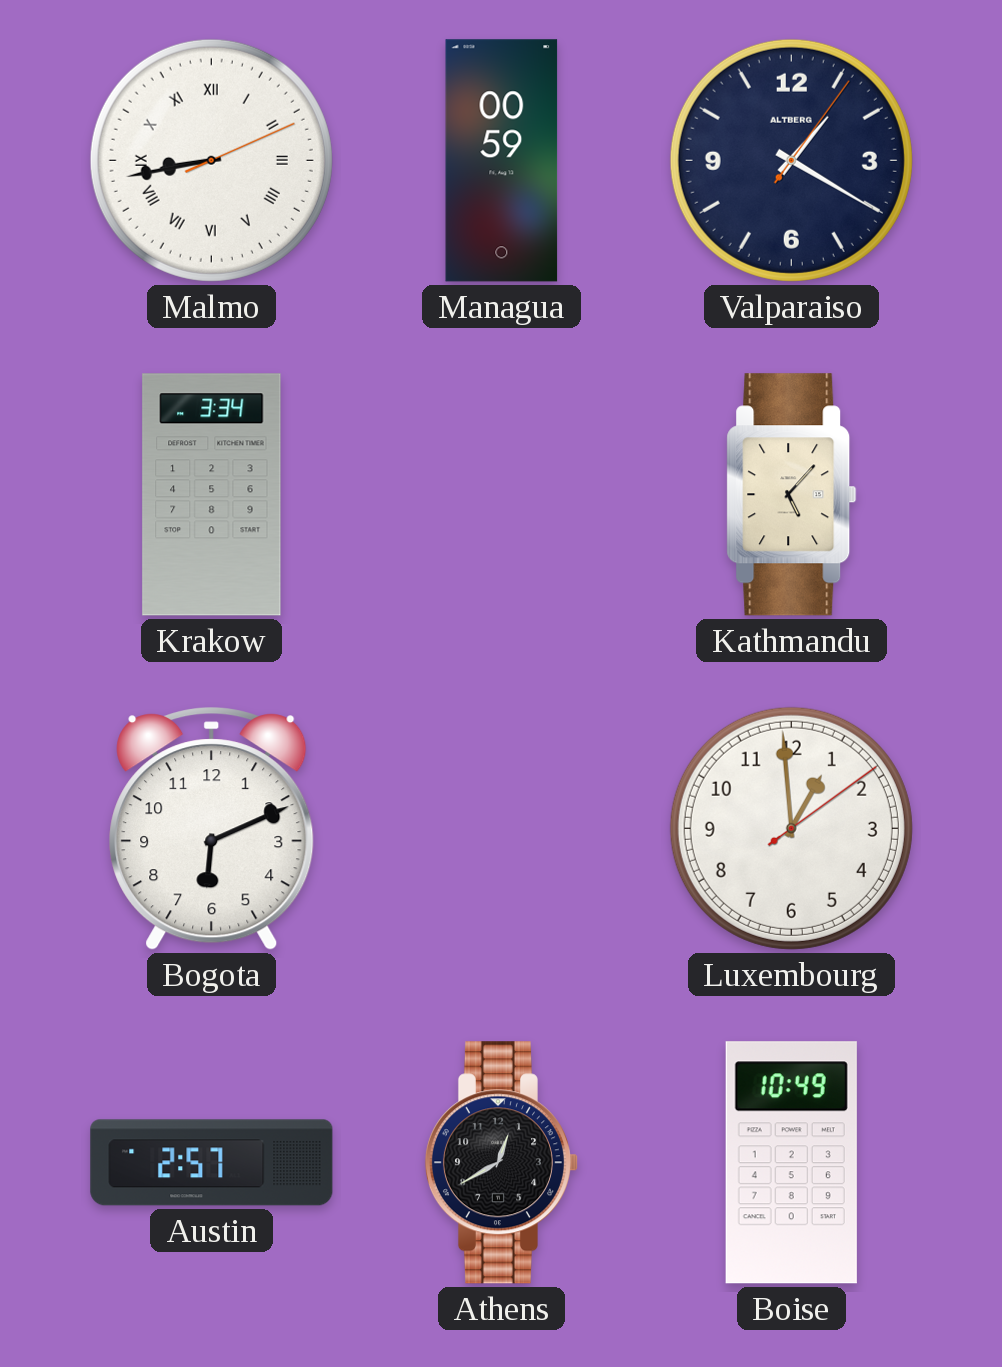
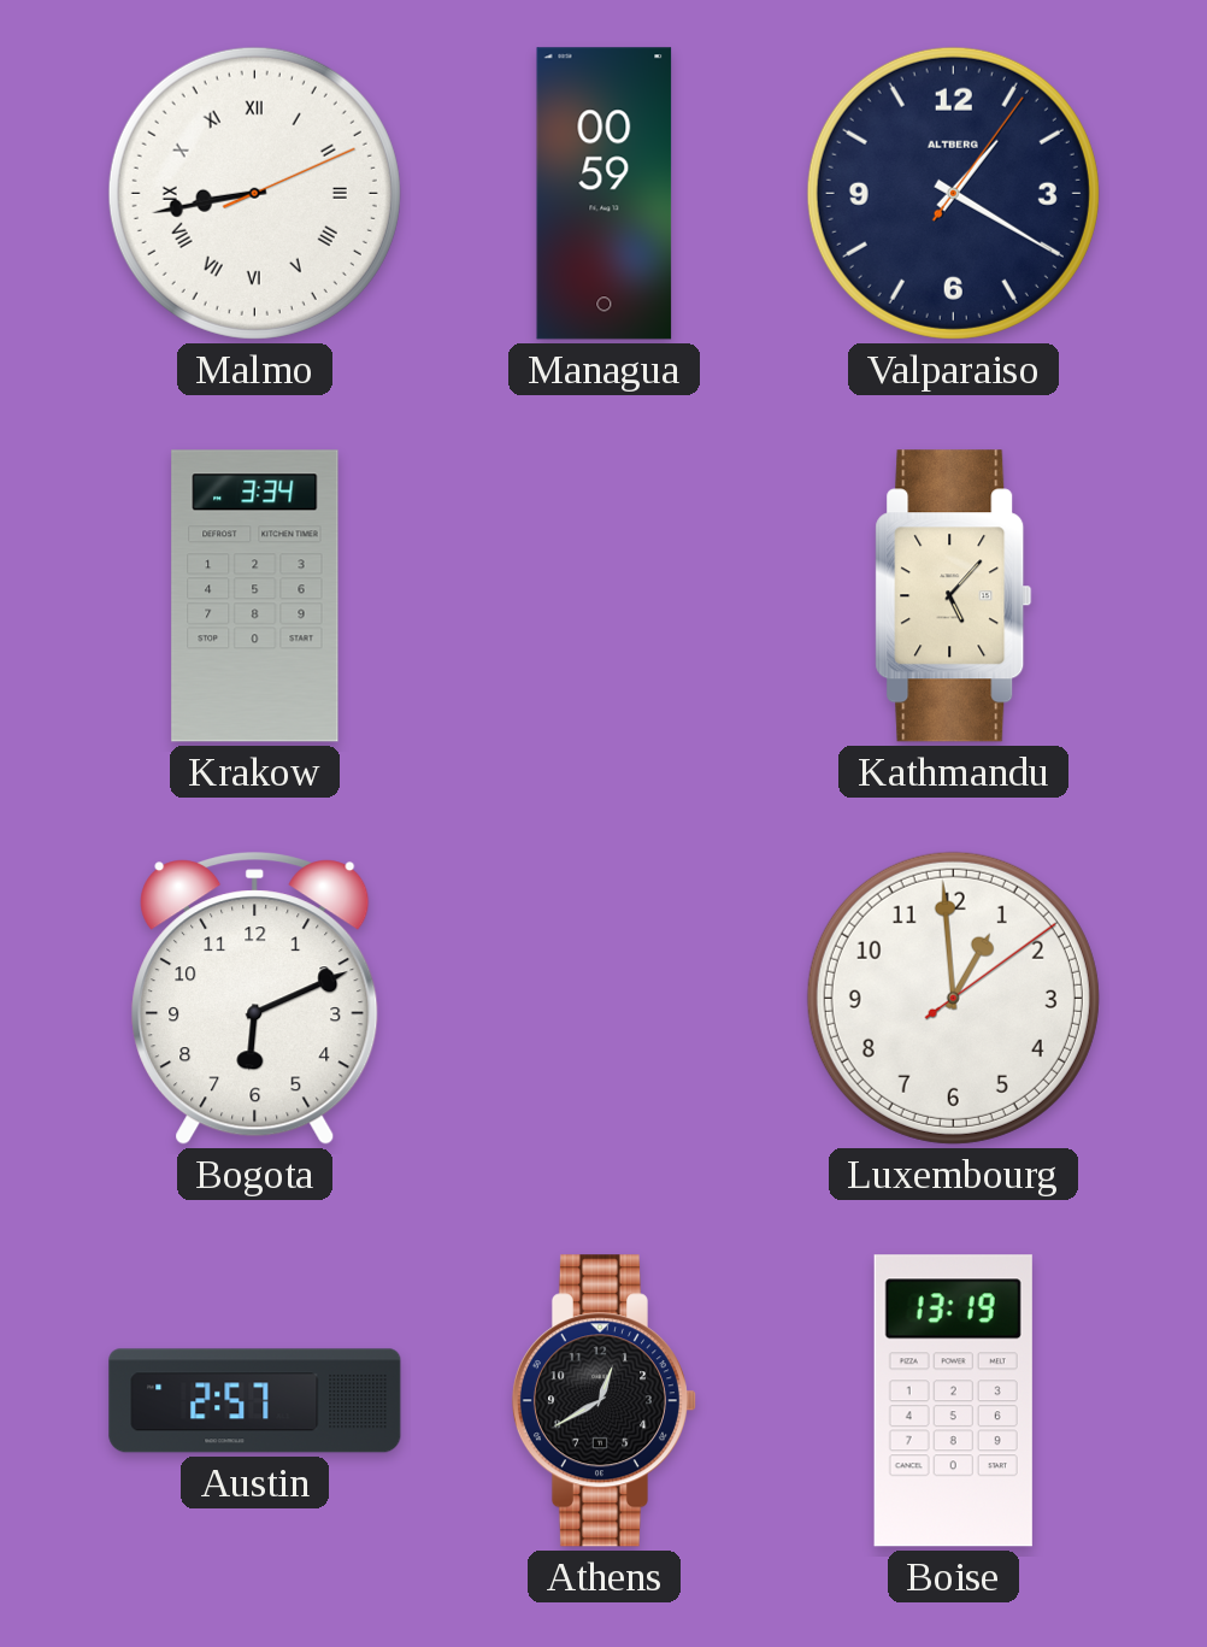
Boise: 10:49 -> 13:19
